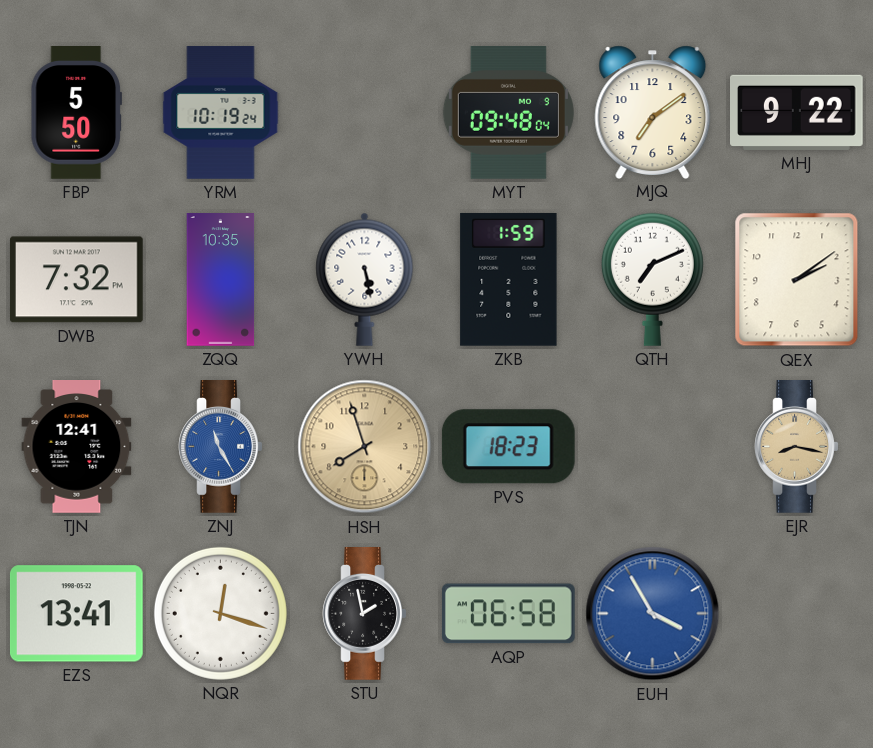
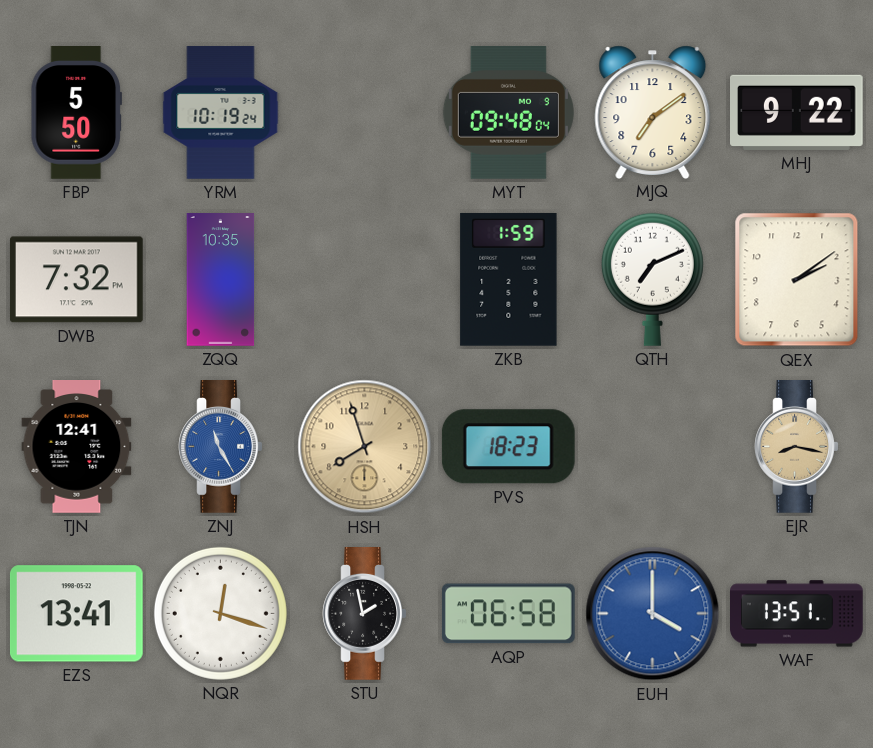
YWH: 5:28 -> none
EUH: 3:55 -> 4:00
WAF: none -> 13:51
